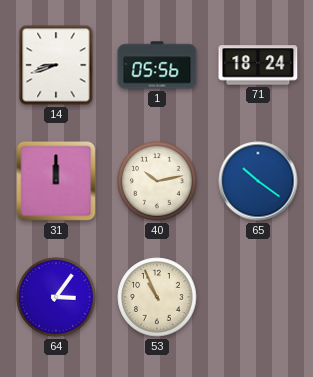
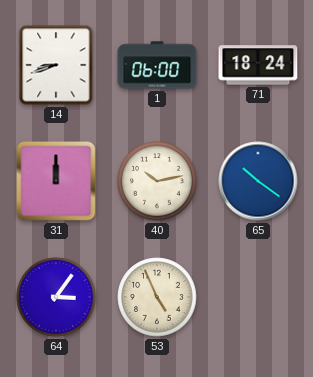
1: 05:56 -> 06:00
53: 10:56 -> 4:56
